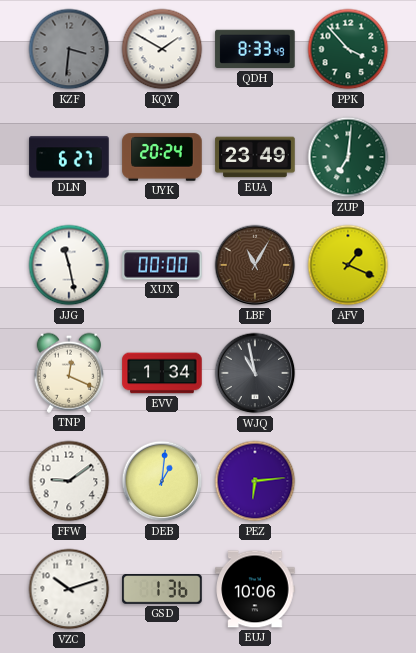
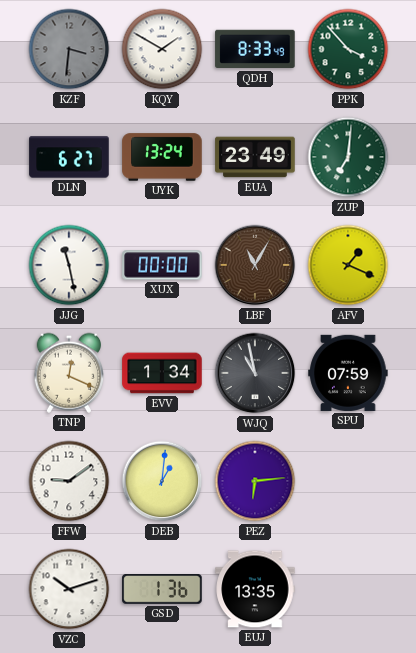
UYK: 20:24 -> 13:24
SPU: none -> 07:59
EUJ: 10:06 -> 13:35
